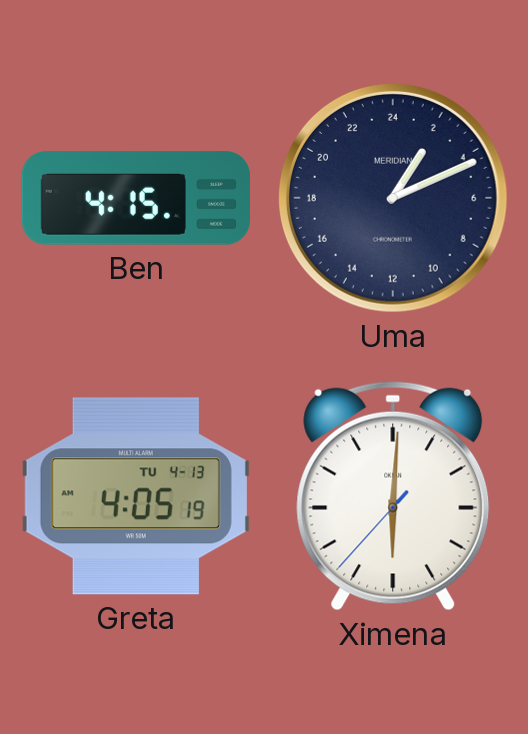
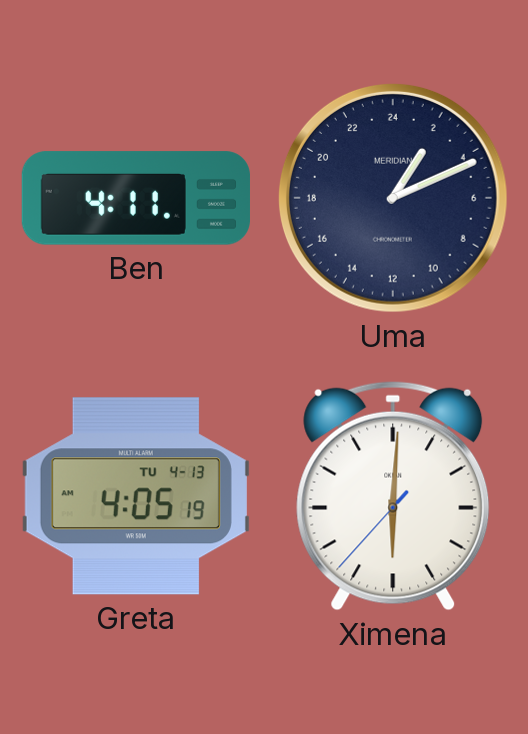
Ben: 4:15 -> 4:11
